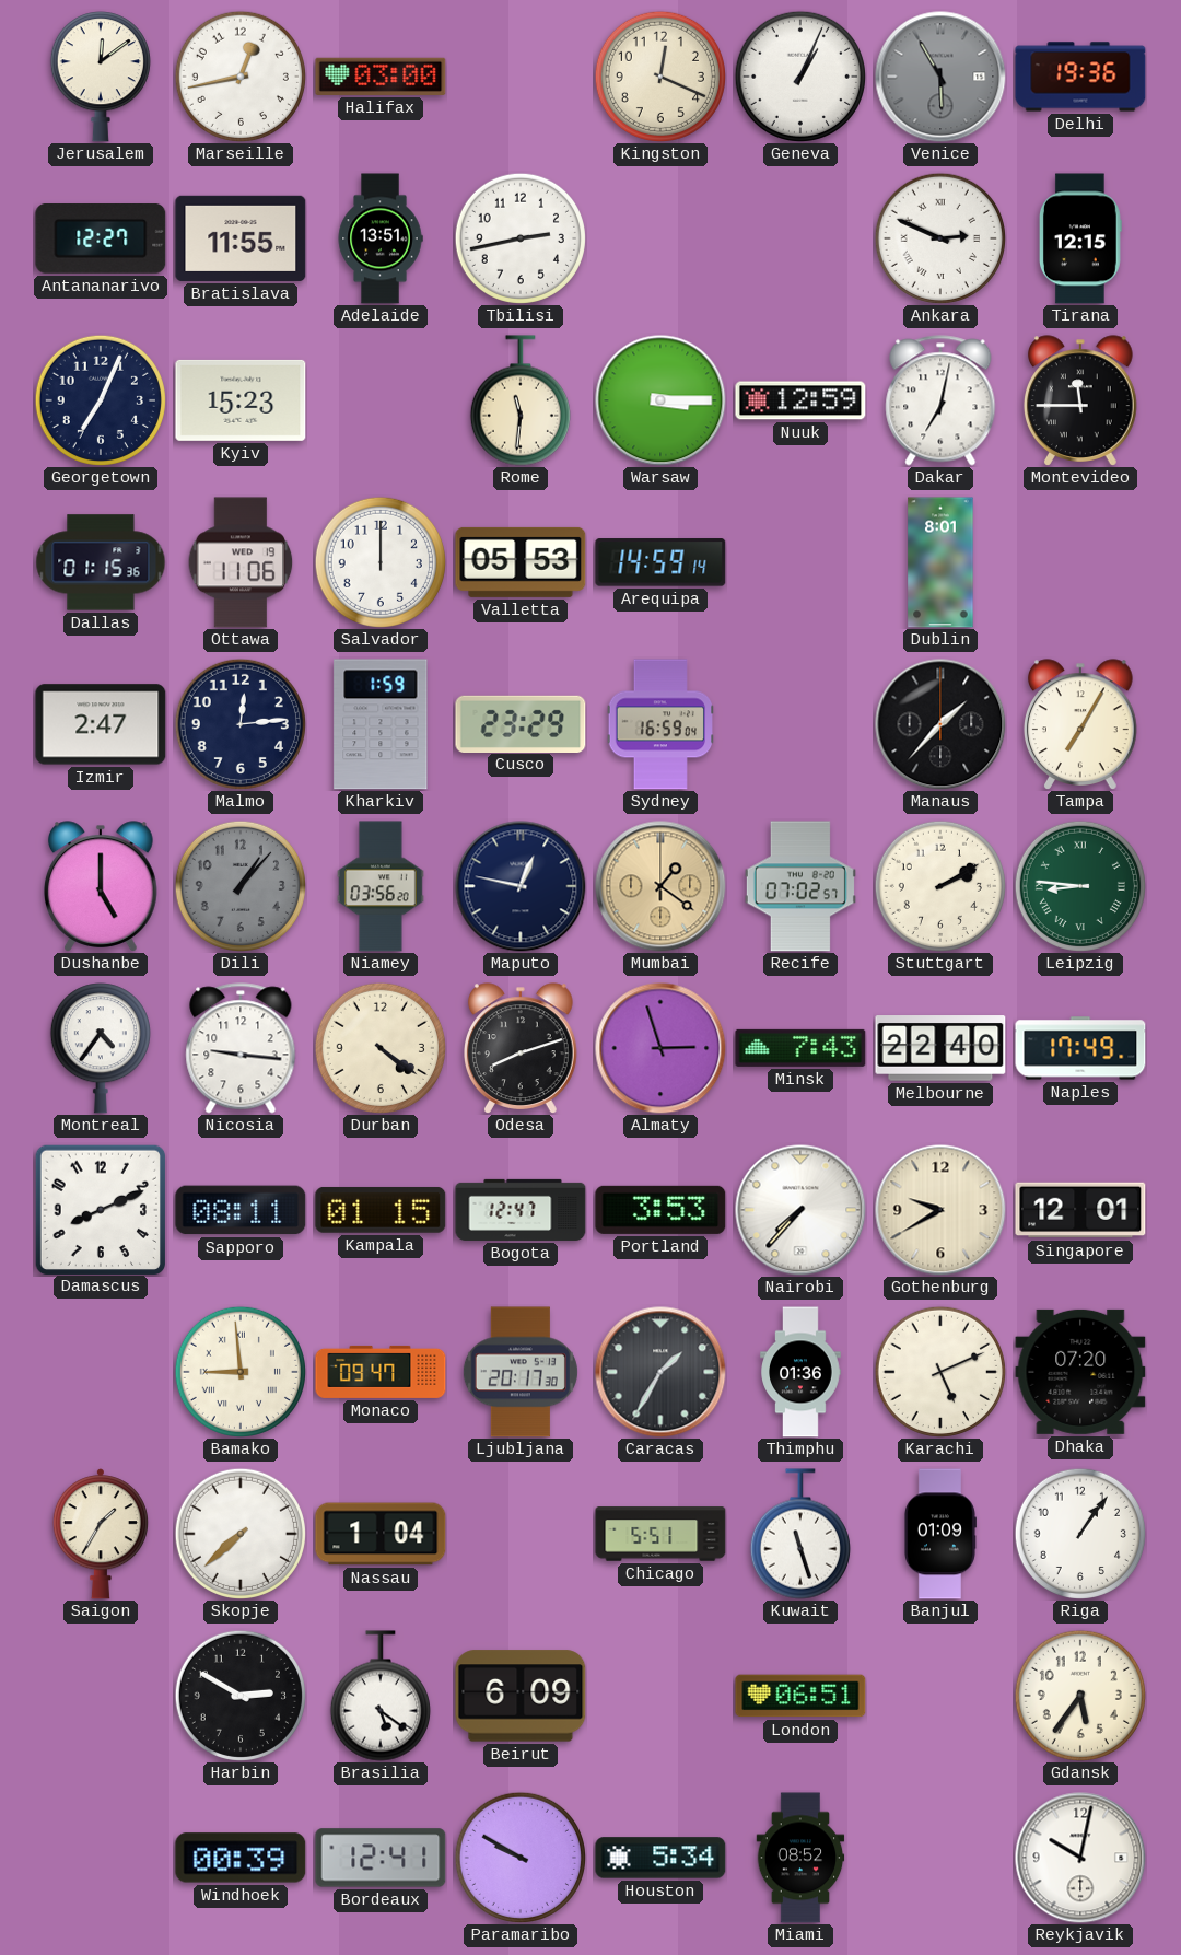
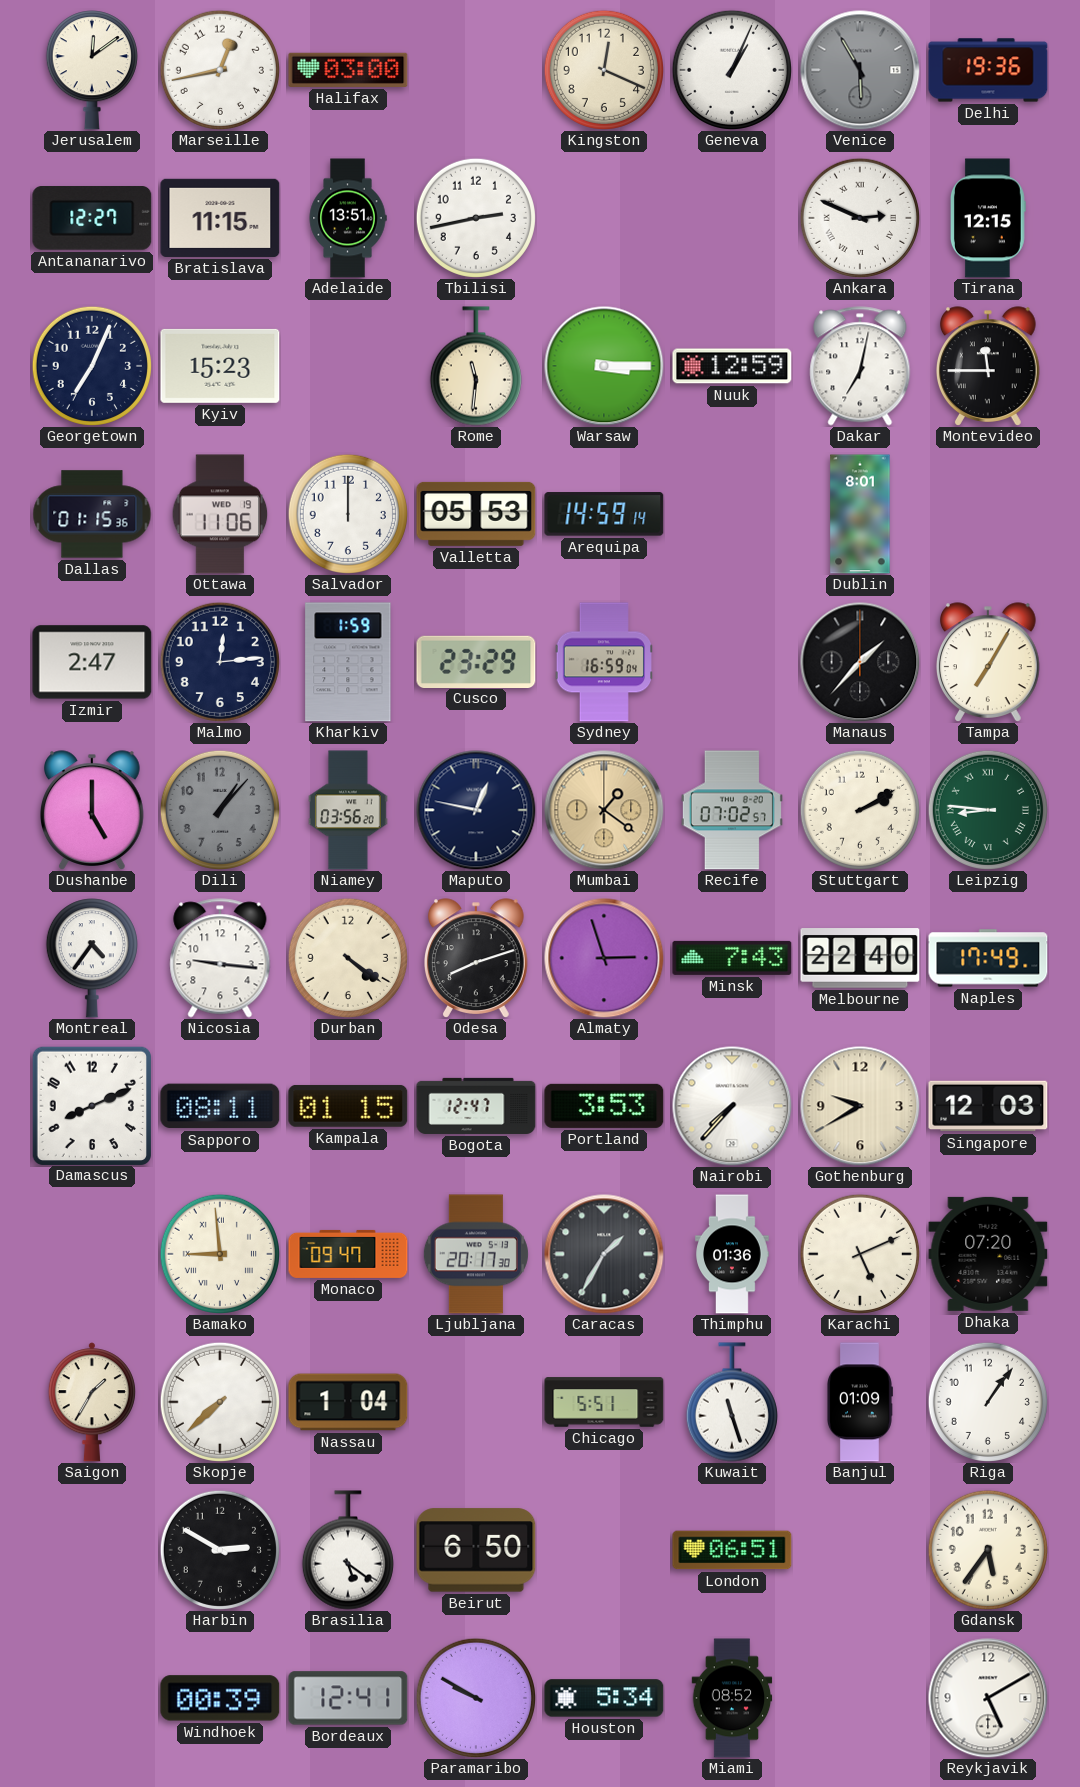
Bratislava: 11:55 -> 11:15
Singapore: 12:01 -> 12:03
Beirut: 6:09 -> 6:50
Reykjavik: 10:02 -> 5:10
